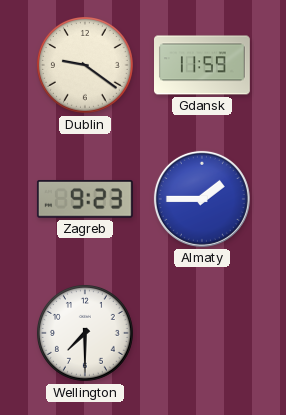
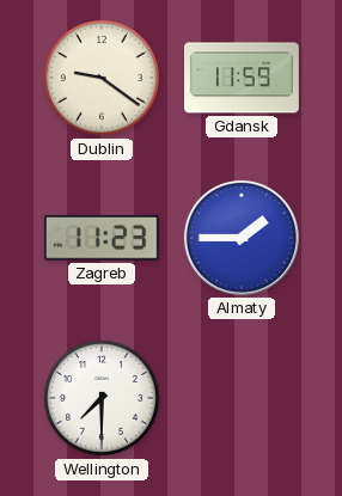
Zagreb: 9:23 -> 11:23
